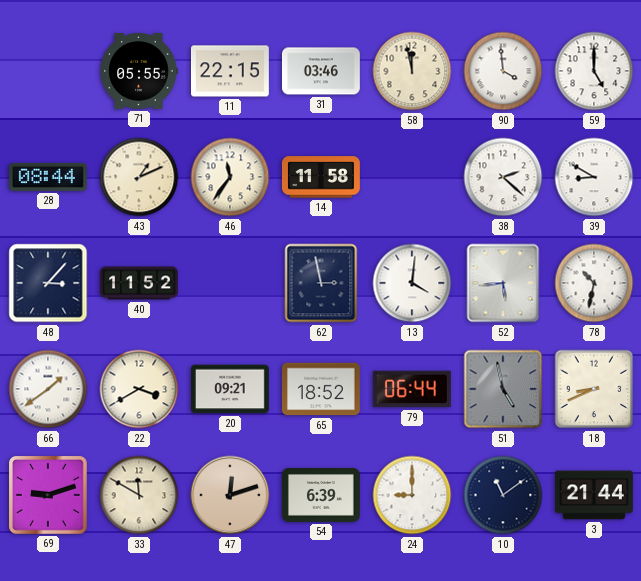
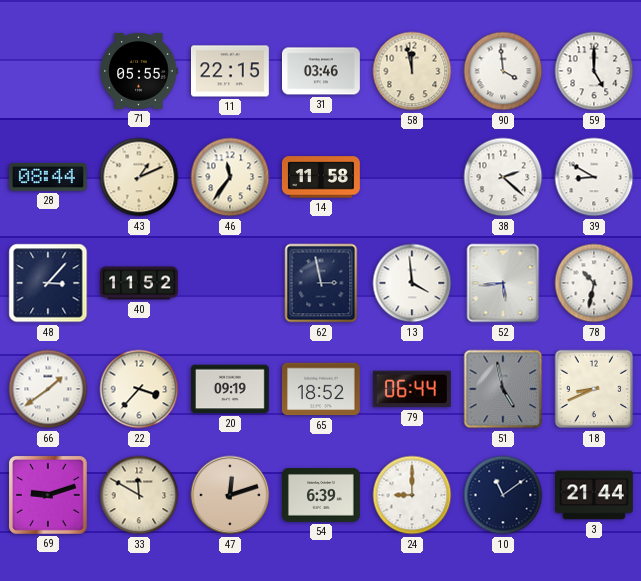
13: 4:01 -> 3:59
22: 3:40 -> 3:37
20: 09:21 -> 09:19
